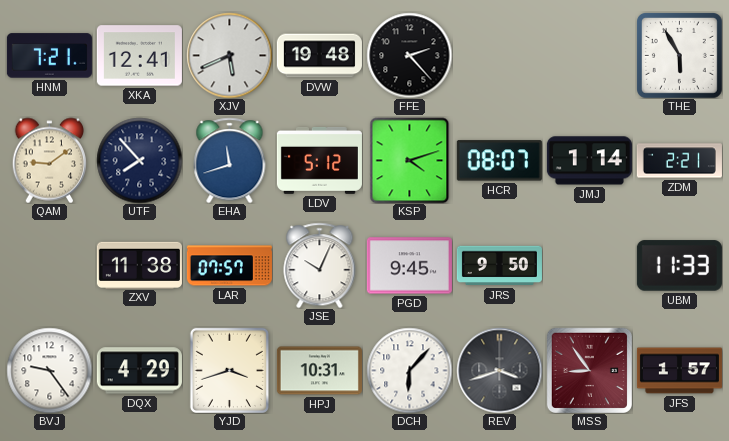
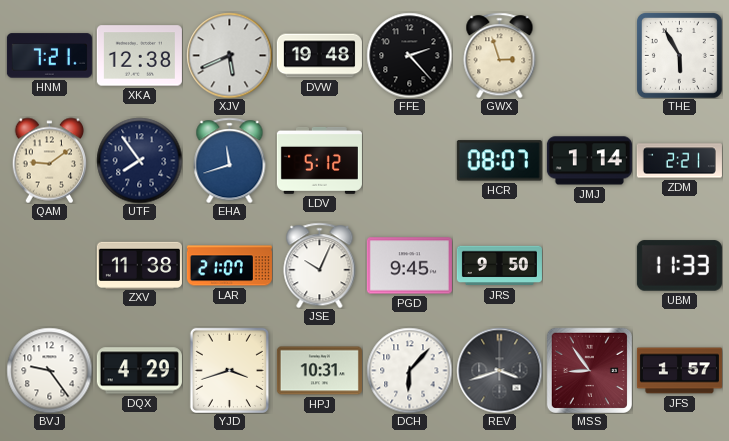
XKA: 12:41 -> 12:38
GWX: none -> 2:57
UTF: 7:53 -> 7:54
KSP: 4:12 -> none
LAR: 07:57 -> 21:07
